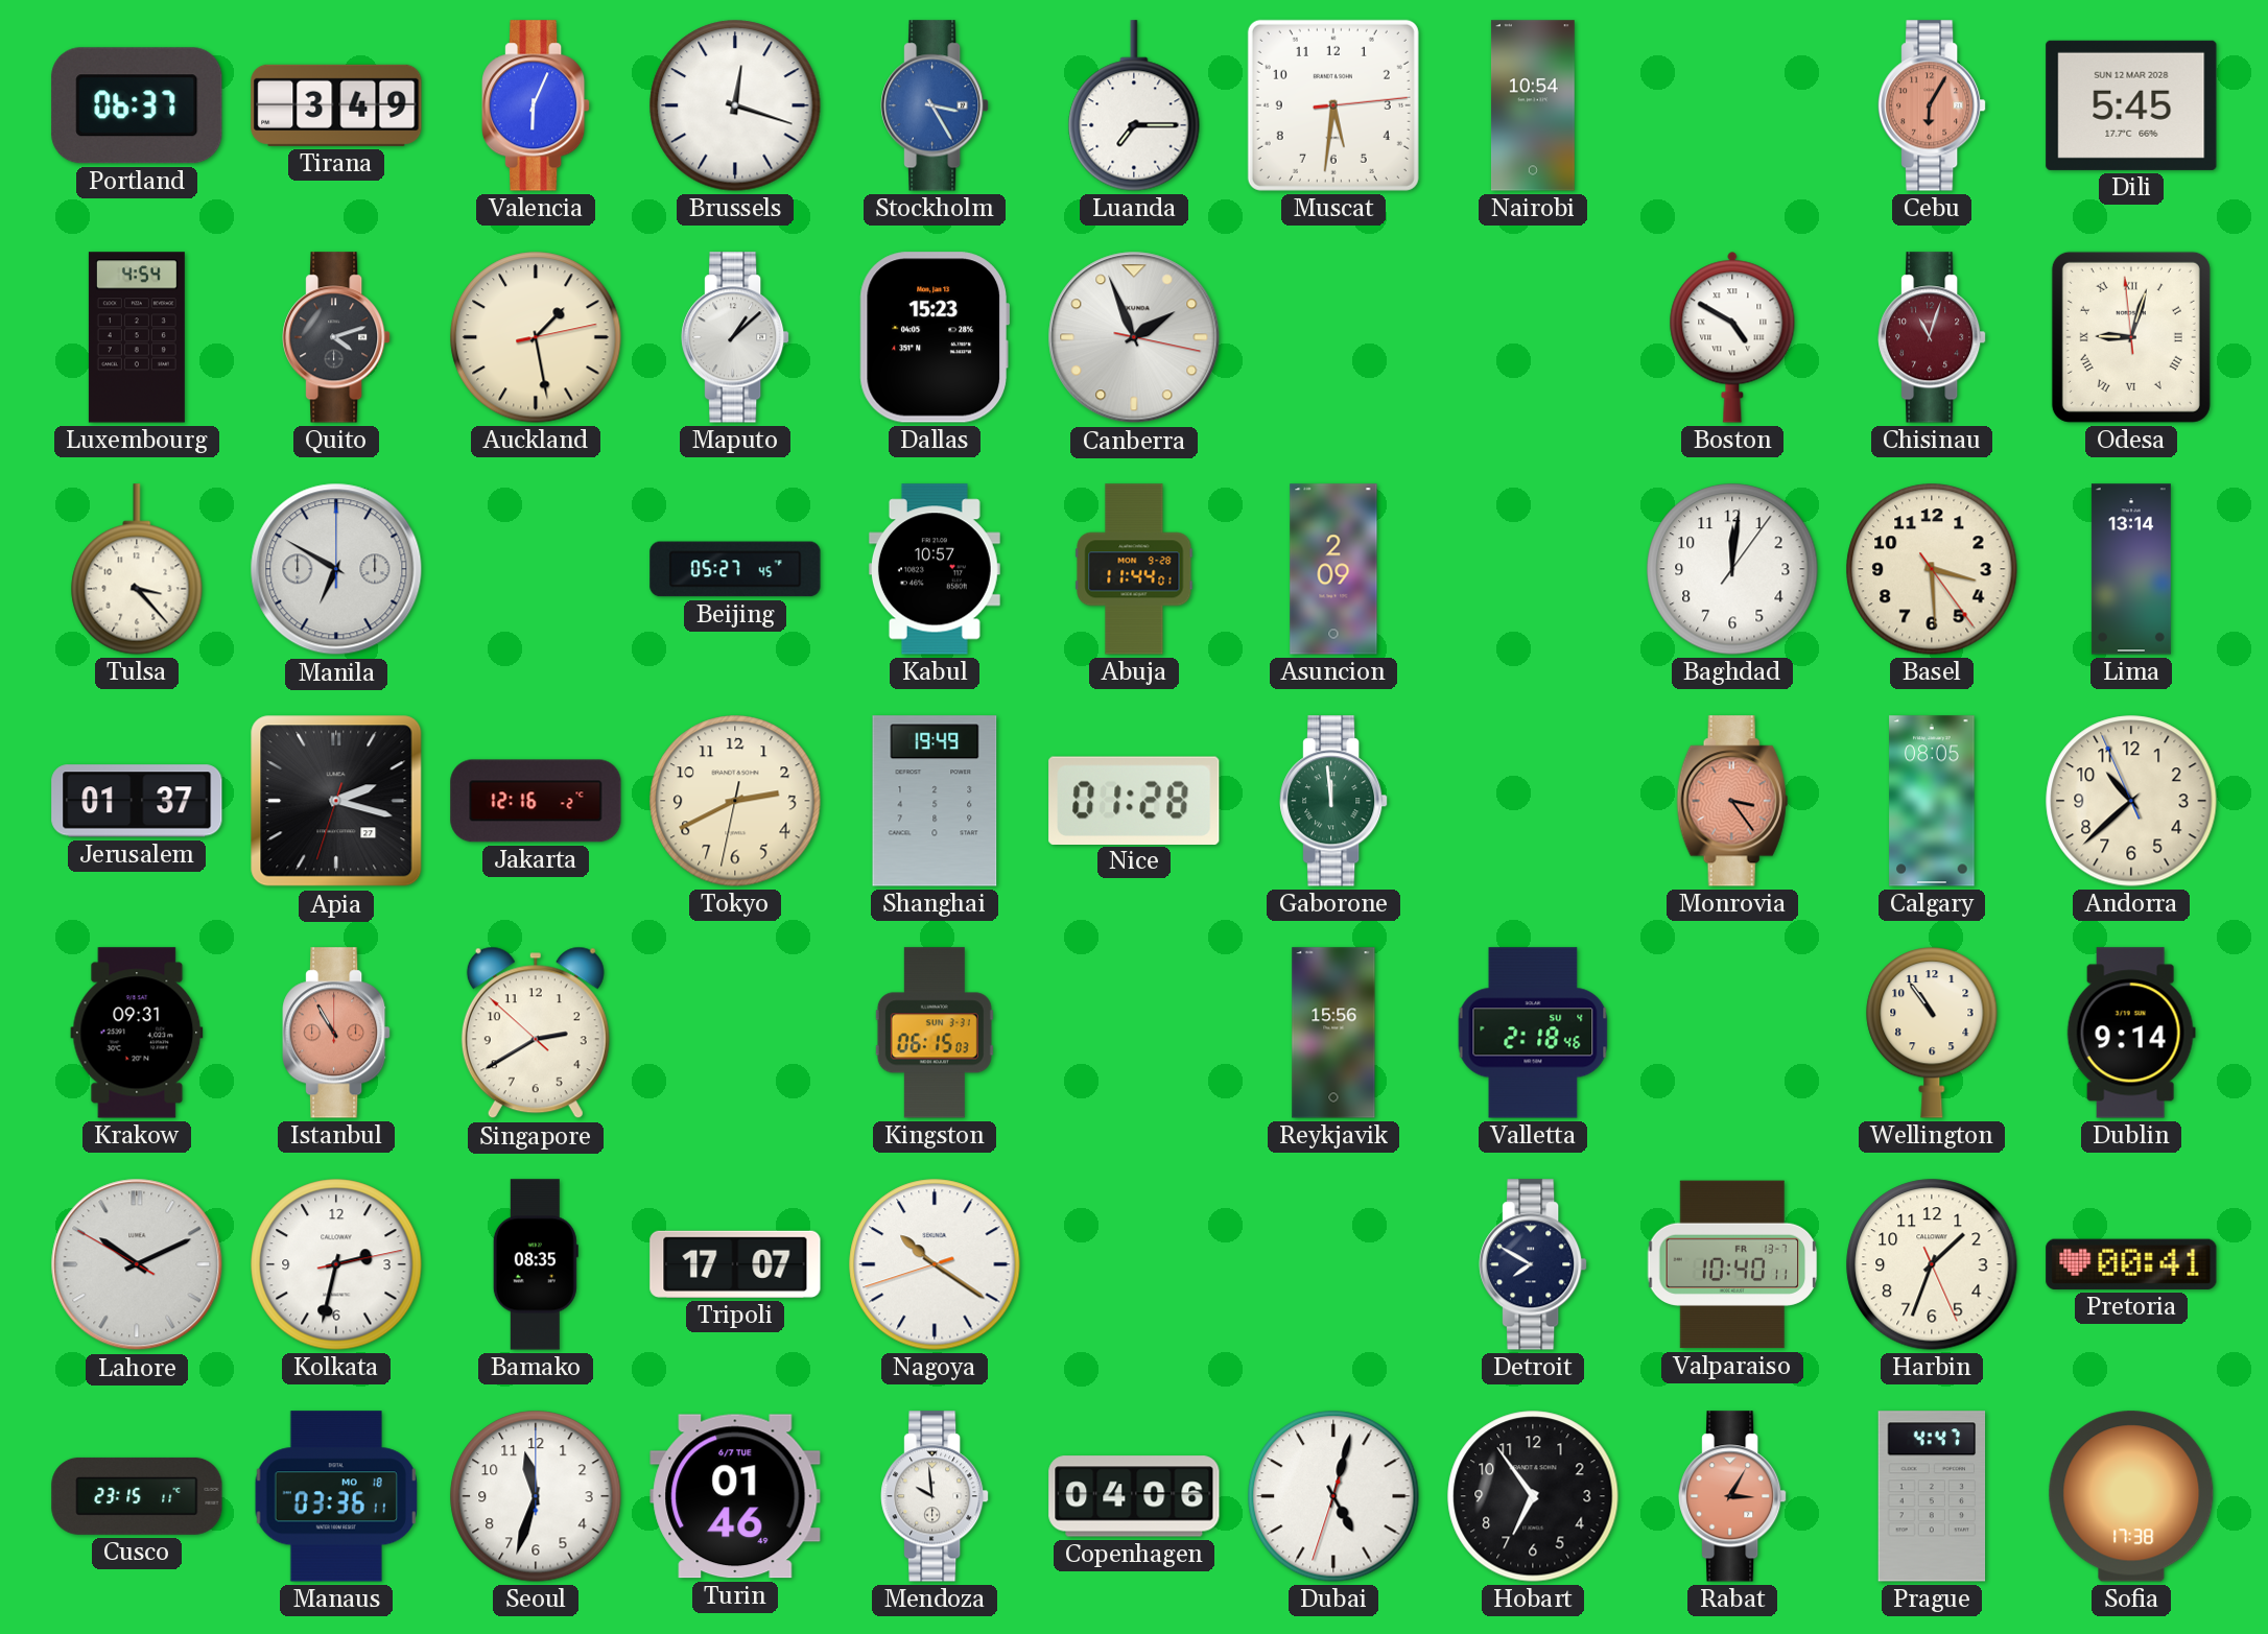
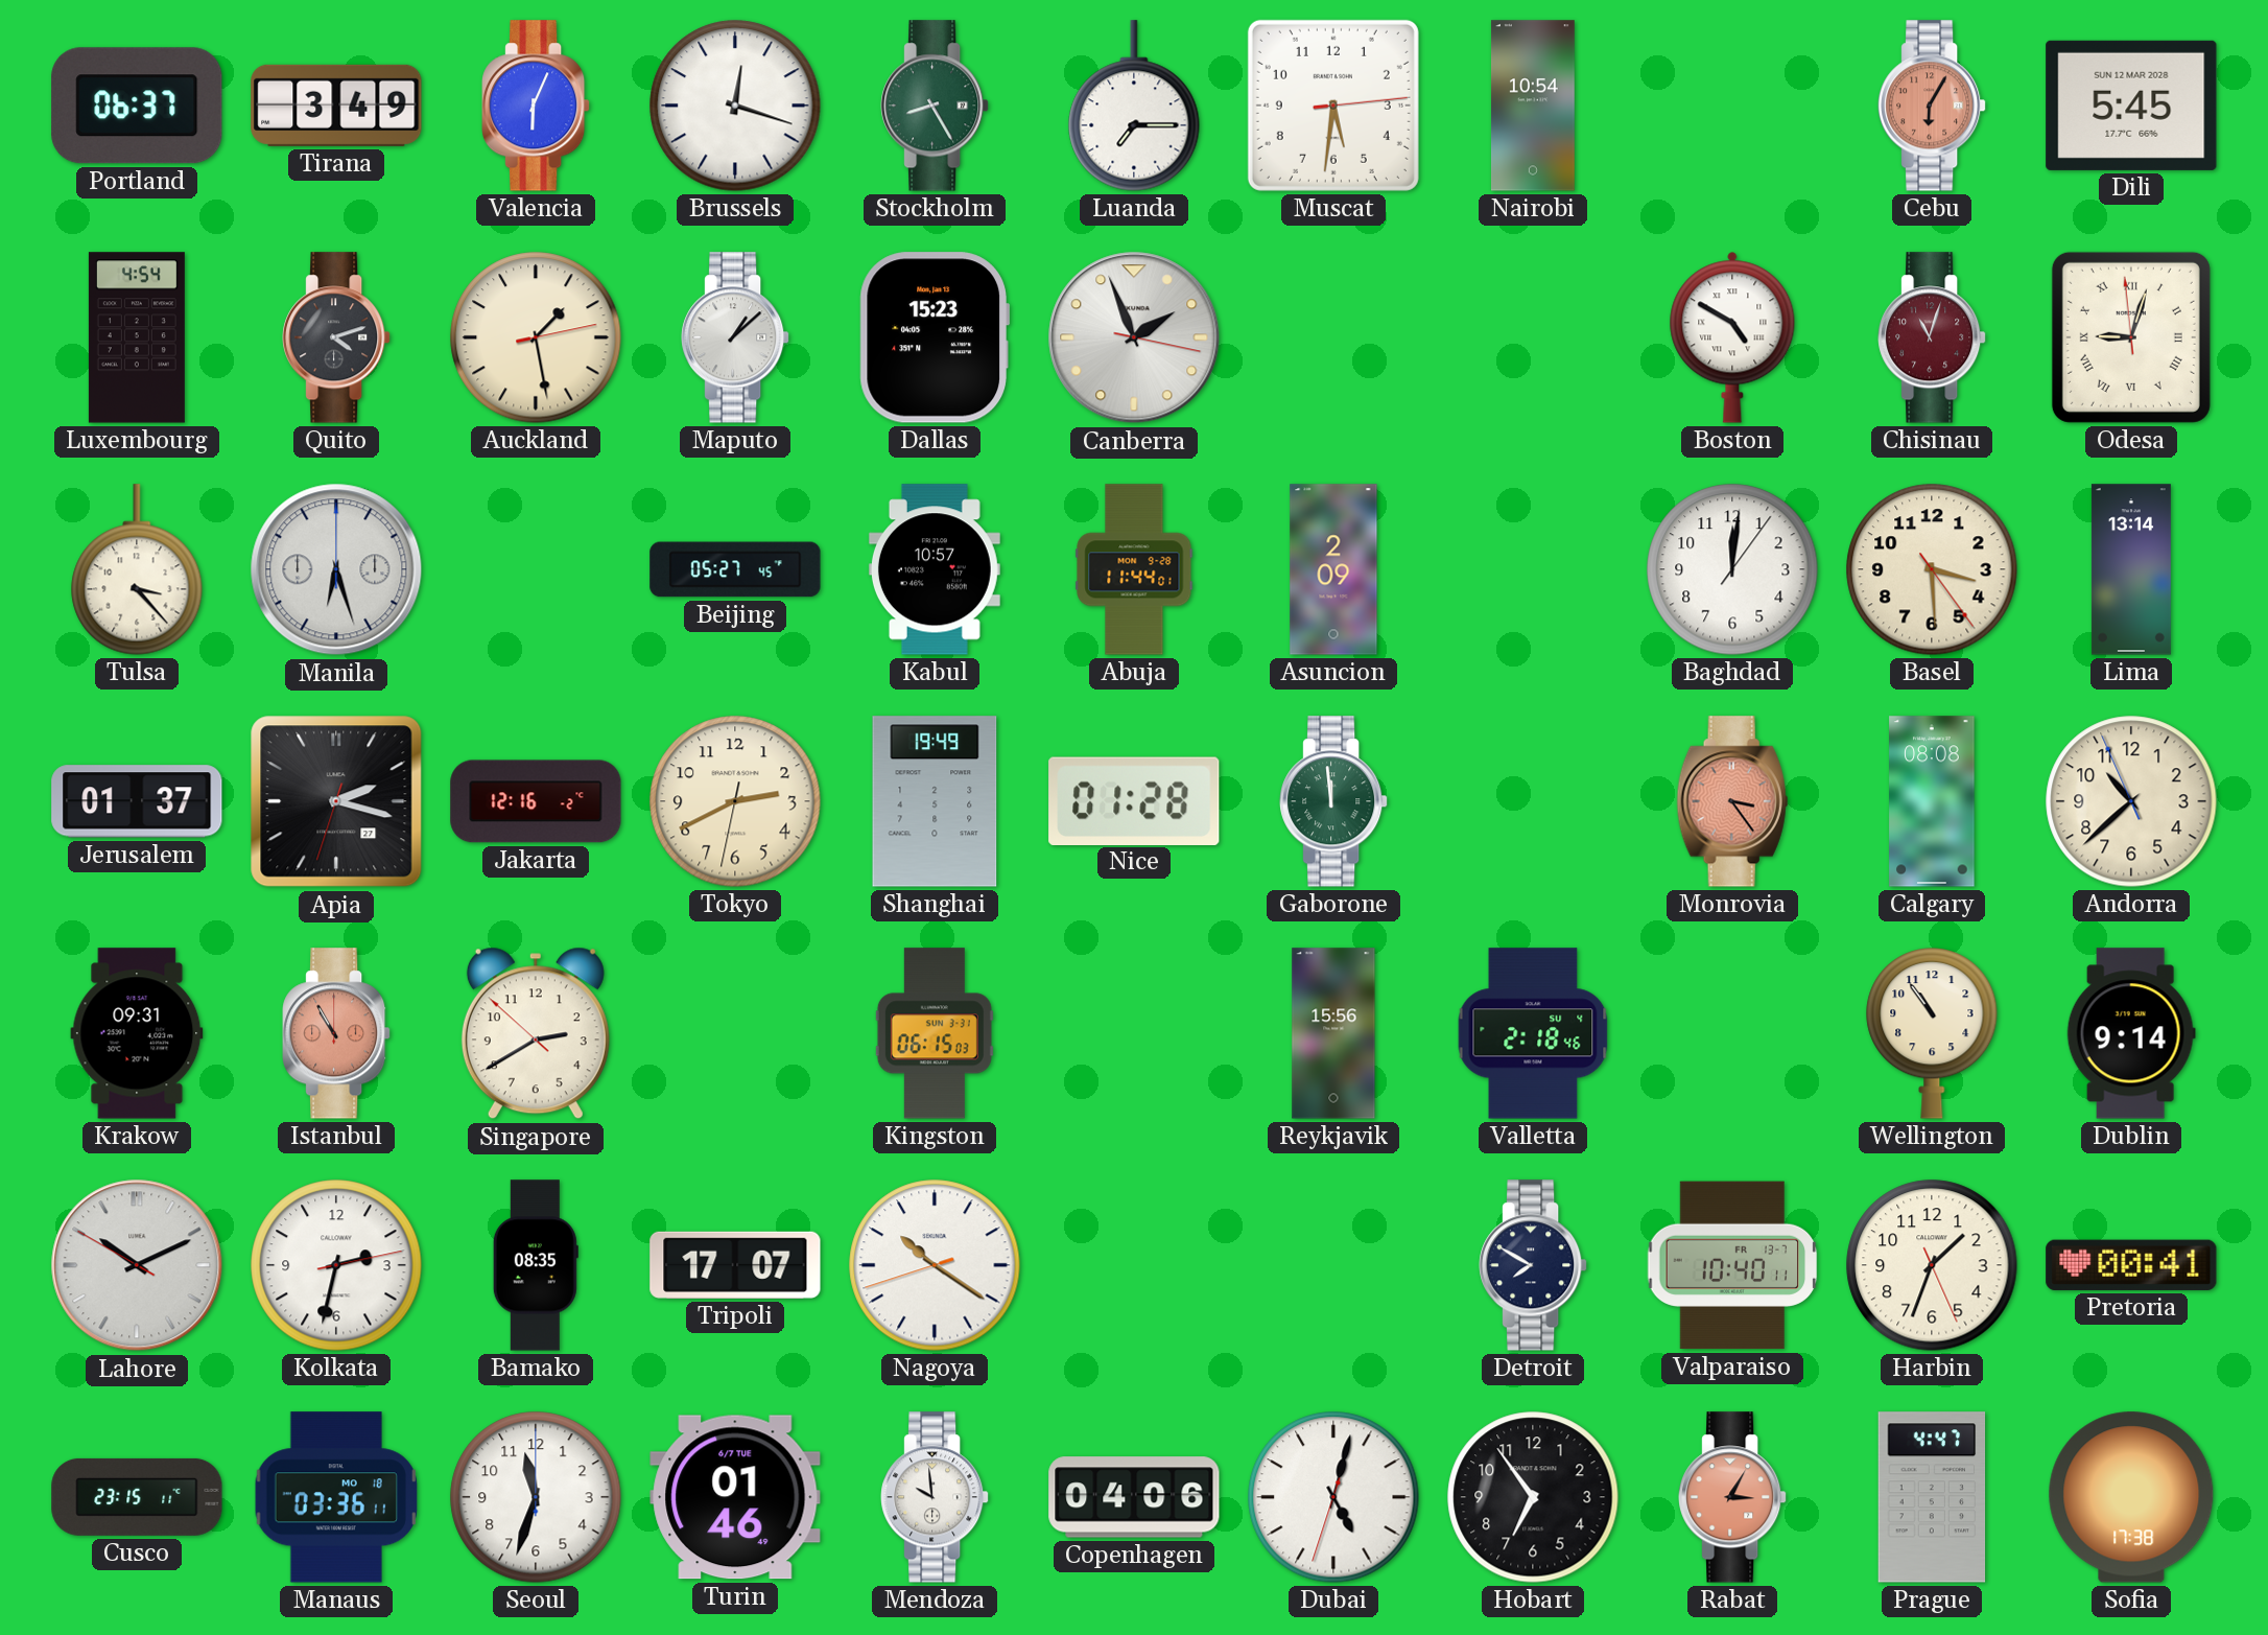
Stockholm: 3:25 -> 8:25
Stockholm dial: blue -> green
Manila: 6:50 -> 6:27
Calgary: 08:05 -> 08:08
